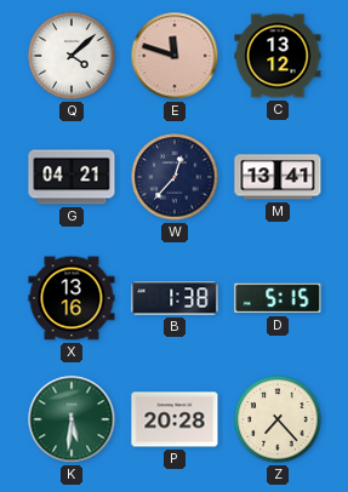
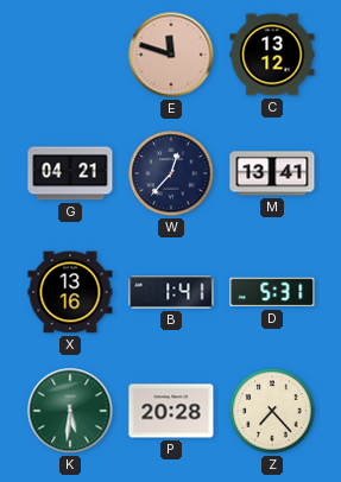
Q: 4:08 -> none
B: 1:38 -> 1:41
D: 5:15 -> 5:31
